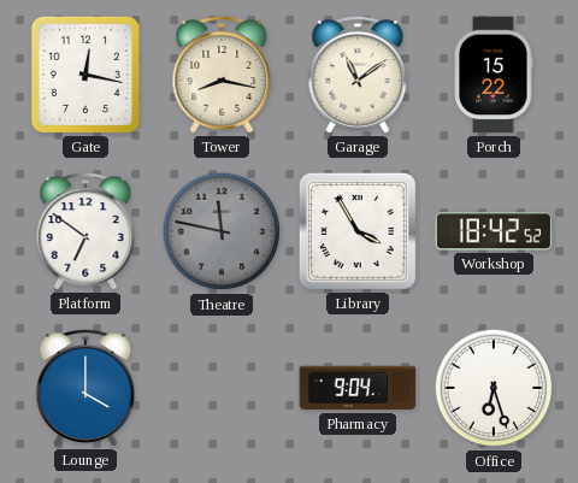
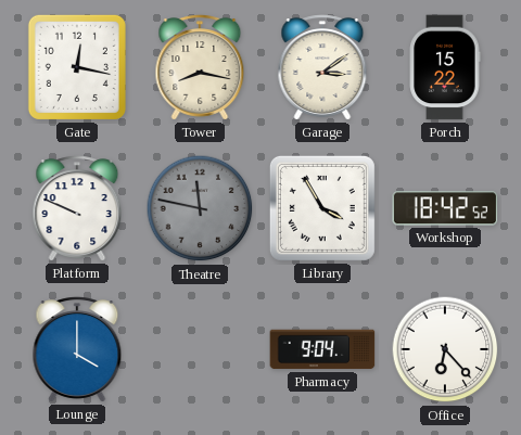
Garage: 11:09 -> 3:09
Platform: 6:51 -> 9:49
Office: 6:27 -> 6:23
